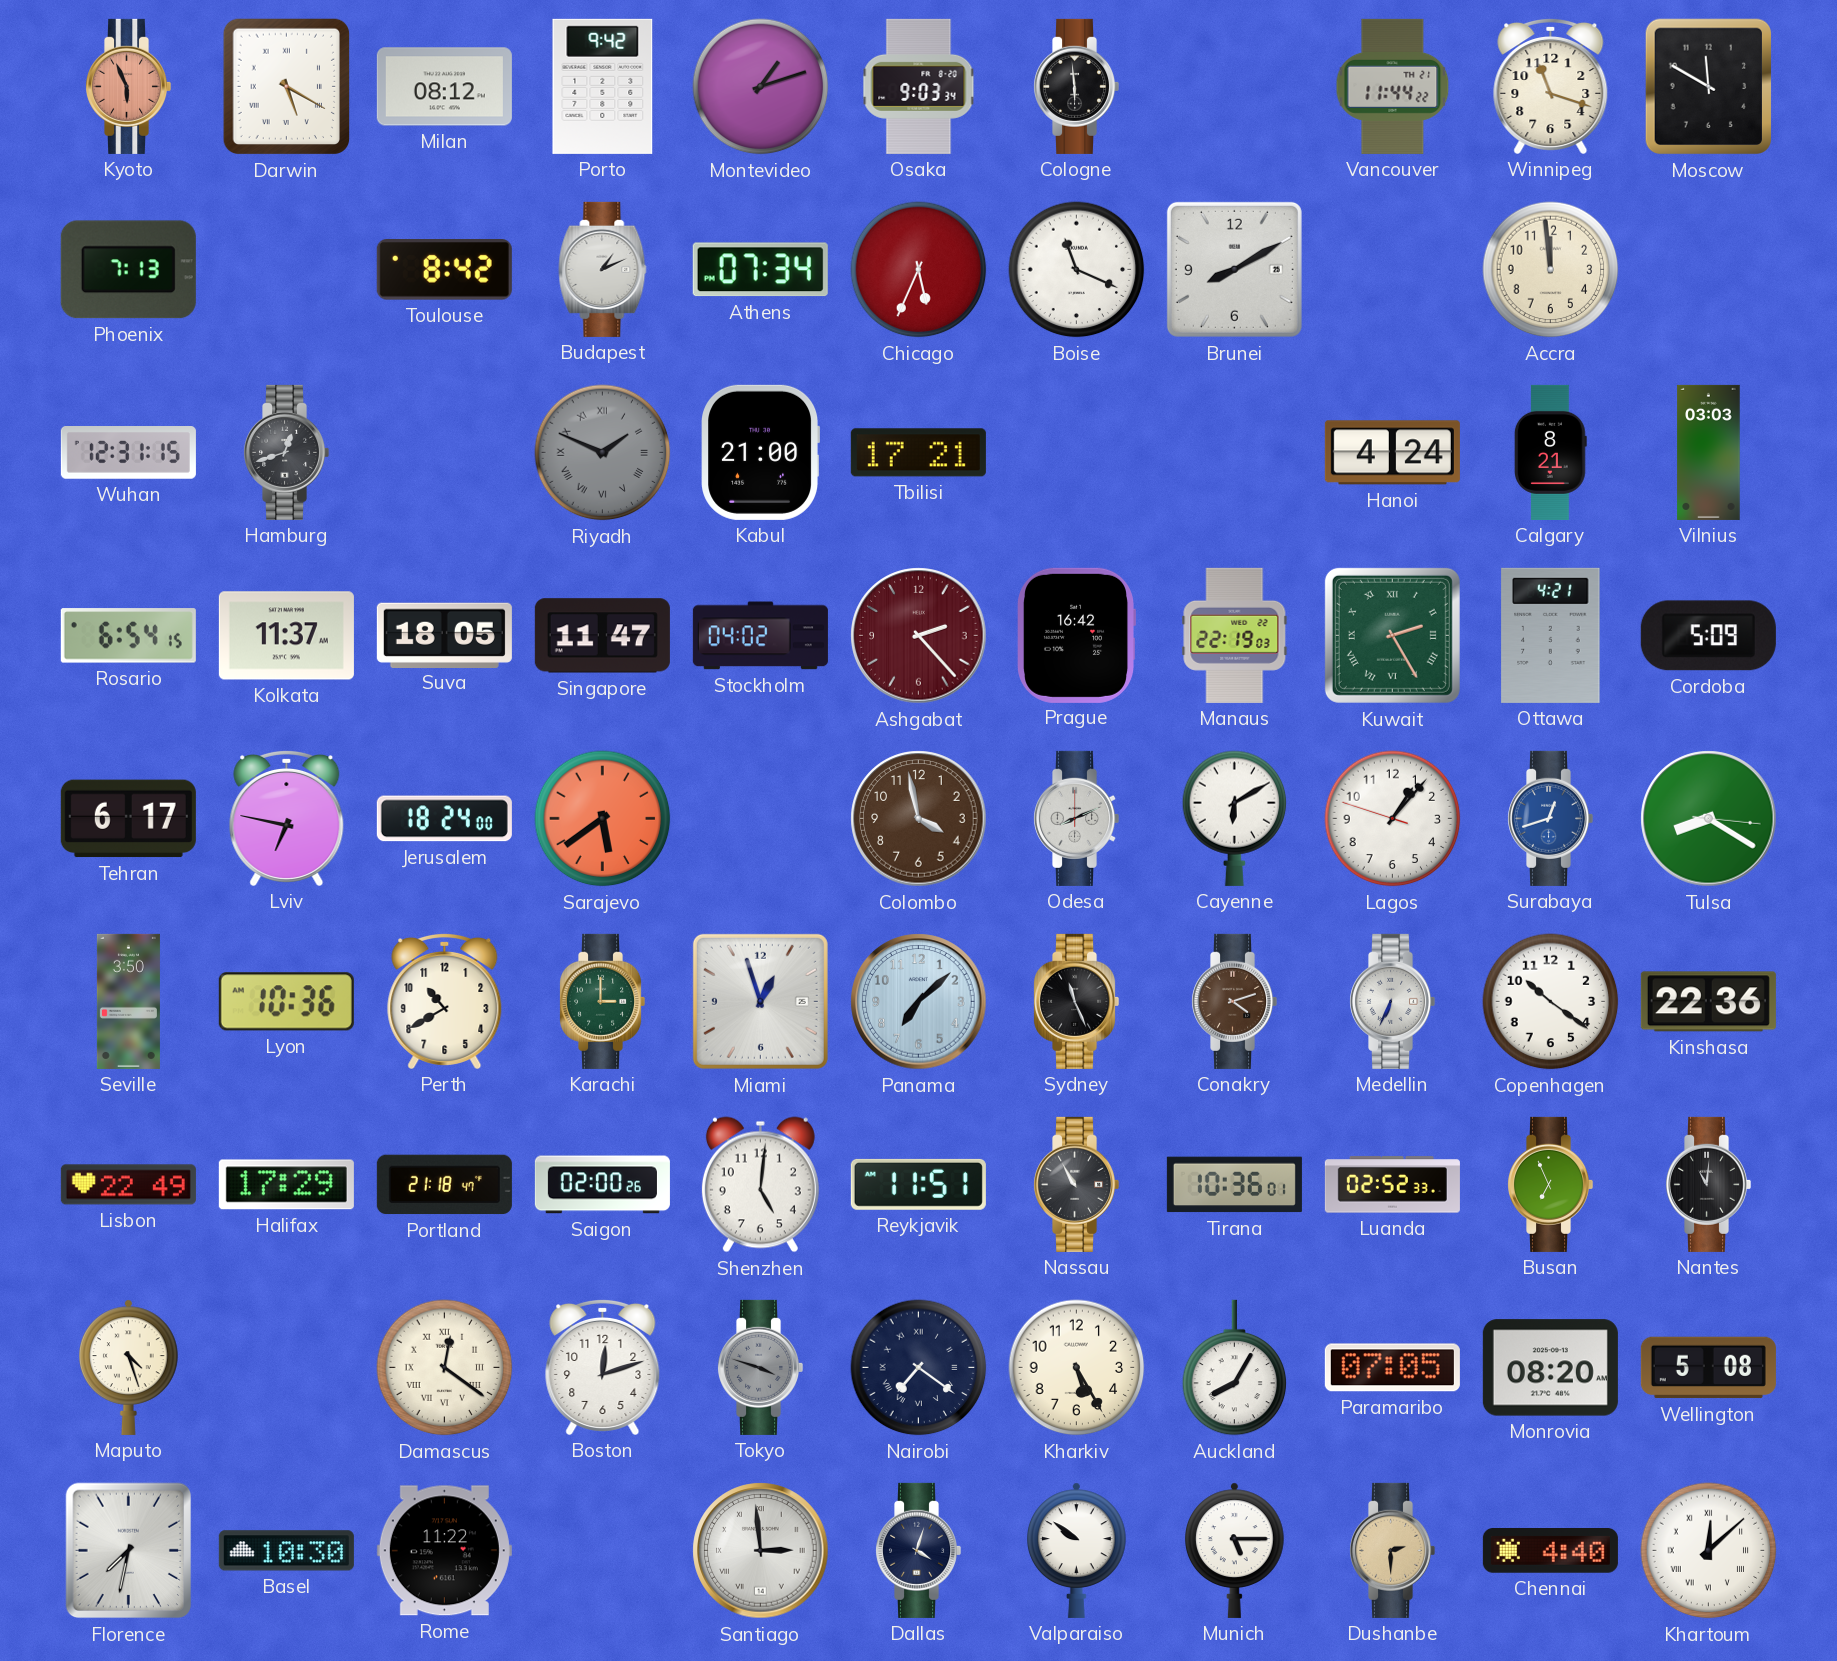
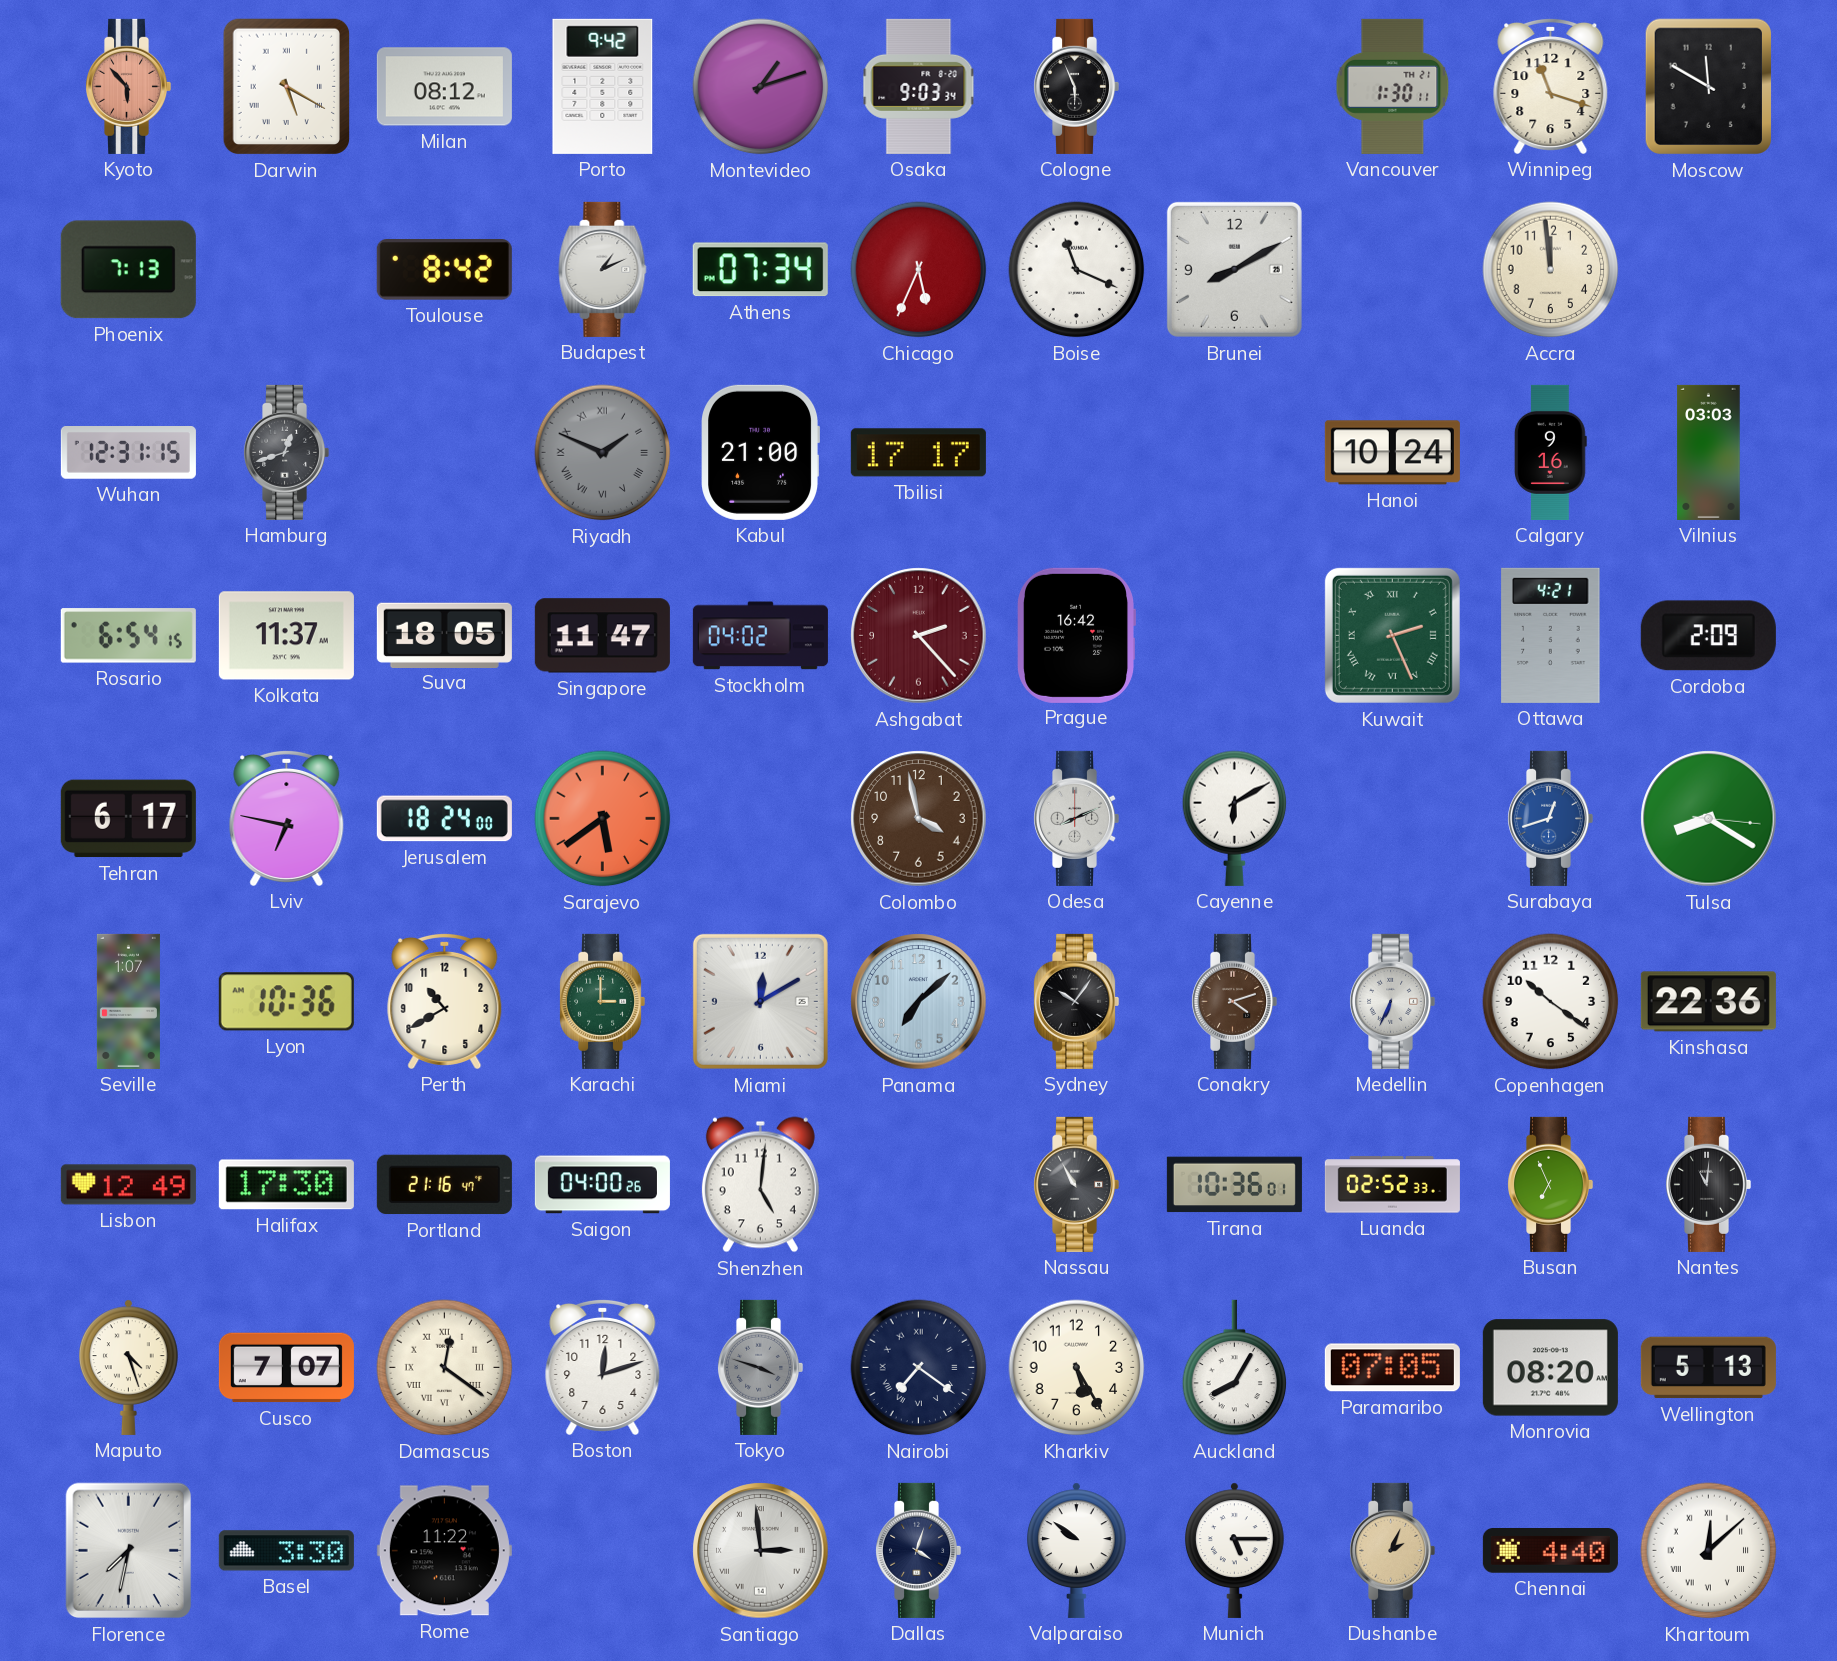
Kyoto: 5:56 -> 5:53
Cologne: 5:59 -> 5:56
Vancouver: 11:44 -> 1:30
Tbilisi: 17:21 -> 17:17
Hanoi: 4:24 -> 10:24
Calgary: 8:21 -> 9:16
Manaus: 22:19 -> none
Kuwait: 2:25 -> 2:26
Cordoba: 5:09 -> 2:09
Lagos: 1:06 -> none
Seville: 3:50 -> 1:07
Miami: 12:57 -> 12:10
Sydney: 11:26 -> 10:06
Lisbon: 22:49 -> 12:49
Halifax: 17:29 -> 17:30
Portland: 21:18 -> 21:16
Saigon: 02:00 -> 04:00
Reykjavik: 11:51 -> none
Cusco: none -> 7:07
Wellington: 5:08 -> 5:13
Basel: 10:30 -> 3:30
Dushanbe: 2:30 -> 2:04
